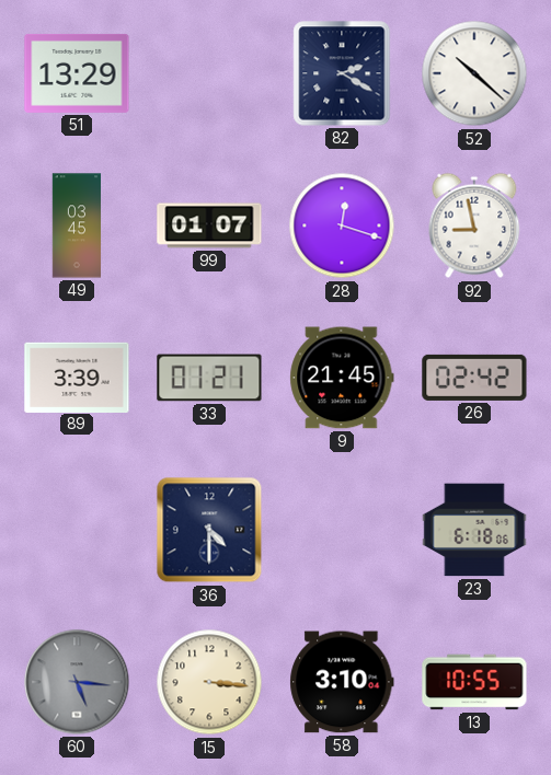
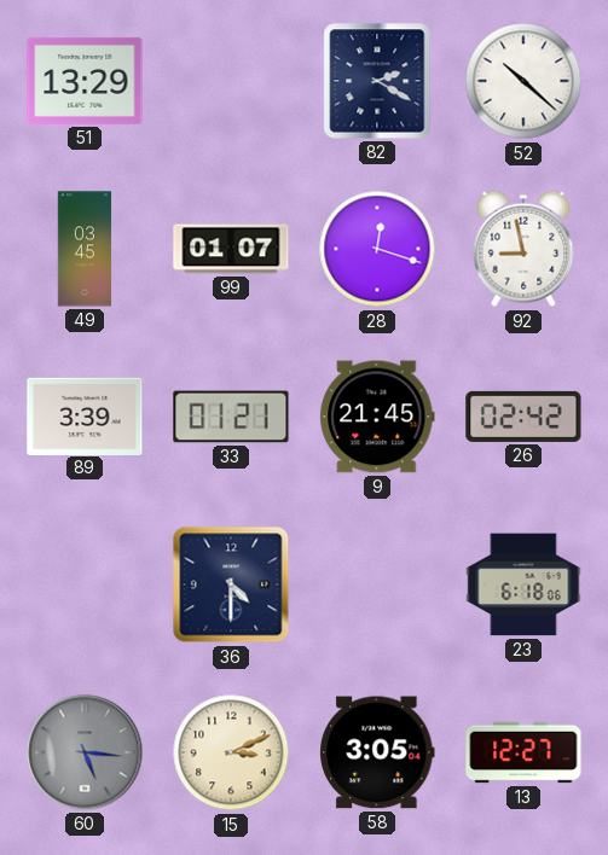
15: 3:16 -> 3:11
58: 3:10 -> 3:05
13: 10:55 -> 12:27
